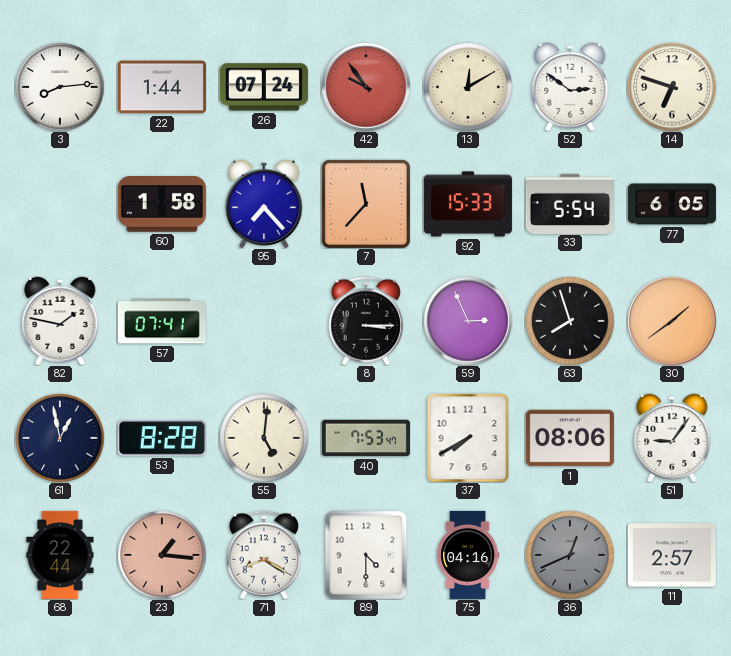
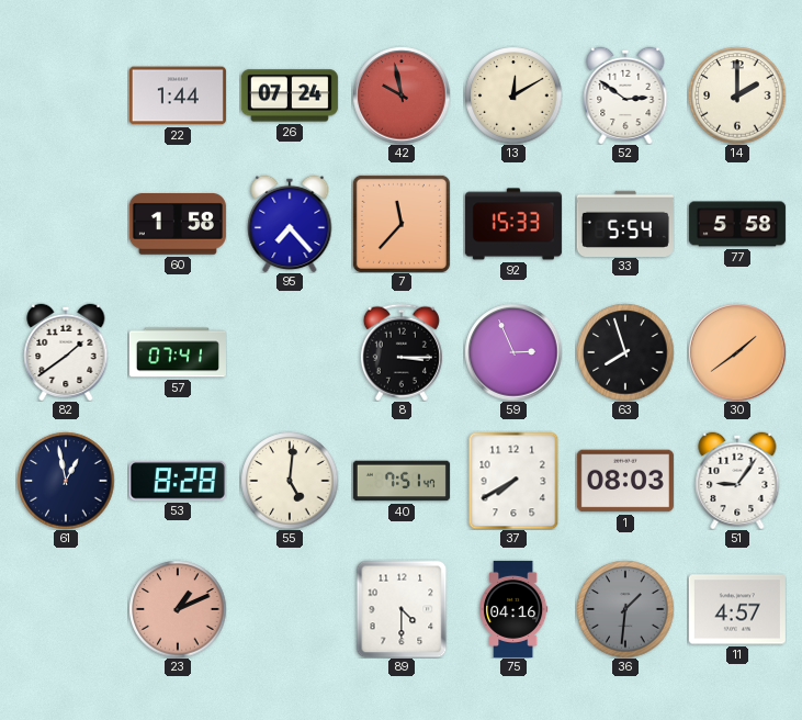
3: 8:14 -> none
42: 9:54 -> 9:58
14: 6:48 -> 2:00
77: 6:05 -> 5:58
82: 1:47 -> 1:39
40: 7:53 -> 7:51
1: 08:06 -> 08:03
68: 22:44 -> none
23: 1:16 -> 1:11
71: 8:20 -> none
36: 12:41 -> 1:31
11: 2:57 -> 4:57
